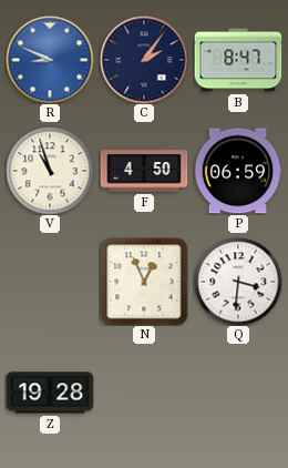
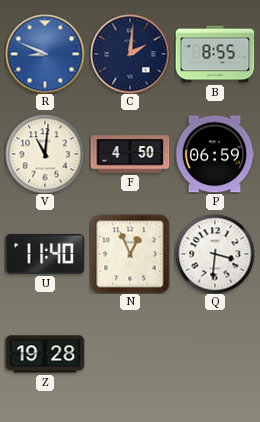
C: 2:06 -> 2:01
B: 8:47 -> 8:55
V: 10:57 -> 11:01
U: none -> 11:40
